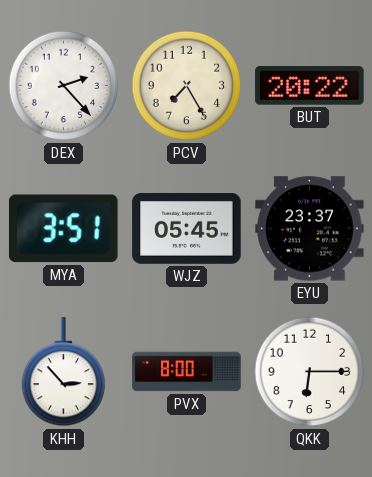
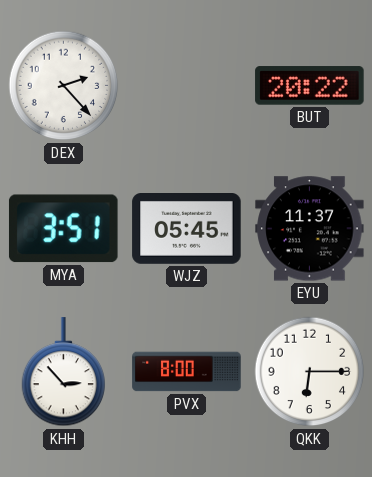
PCV: 7:25 -> none
EYU: 23:37 -> 11:37
